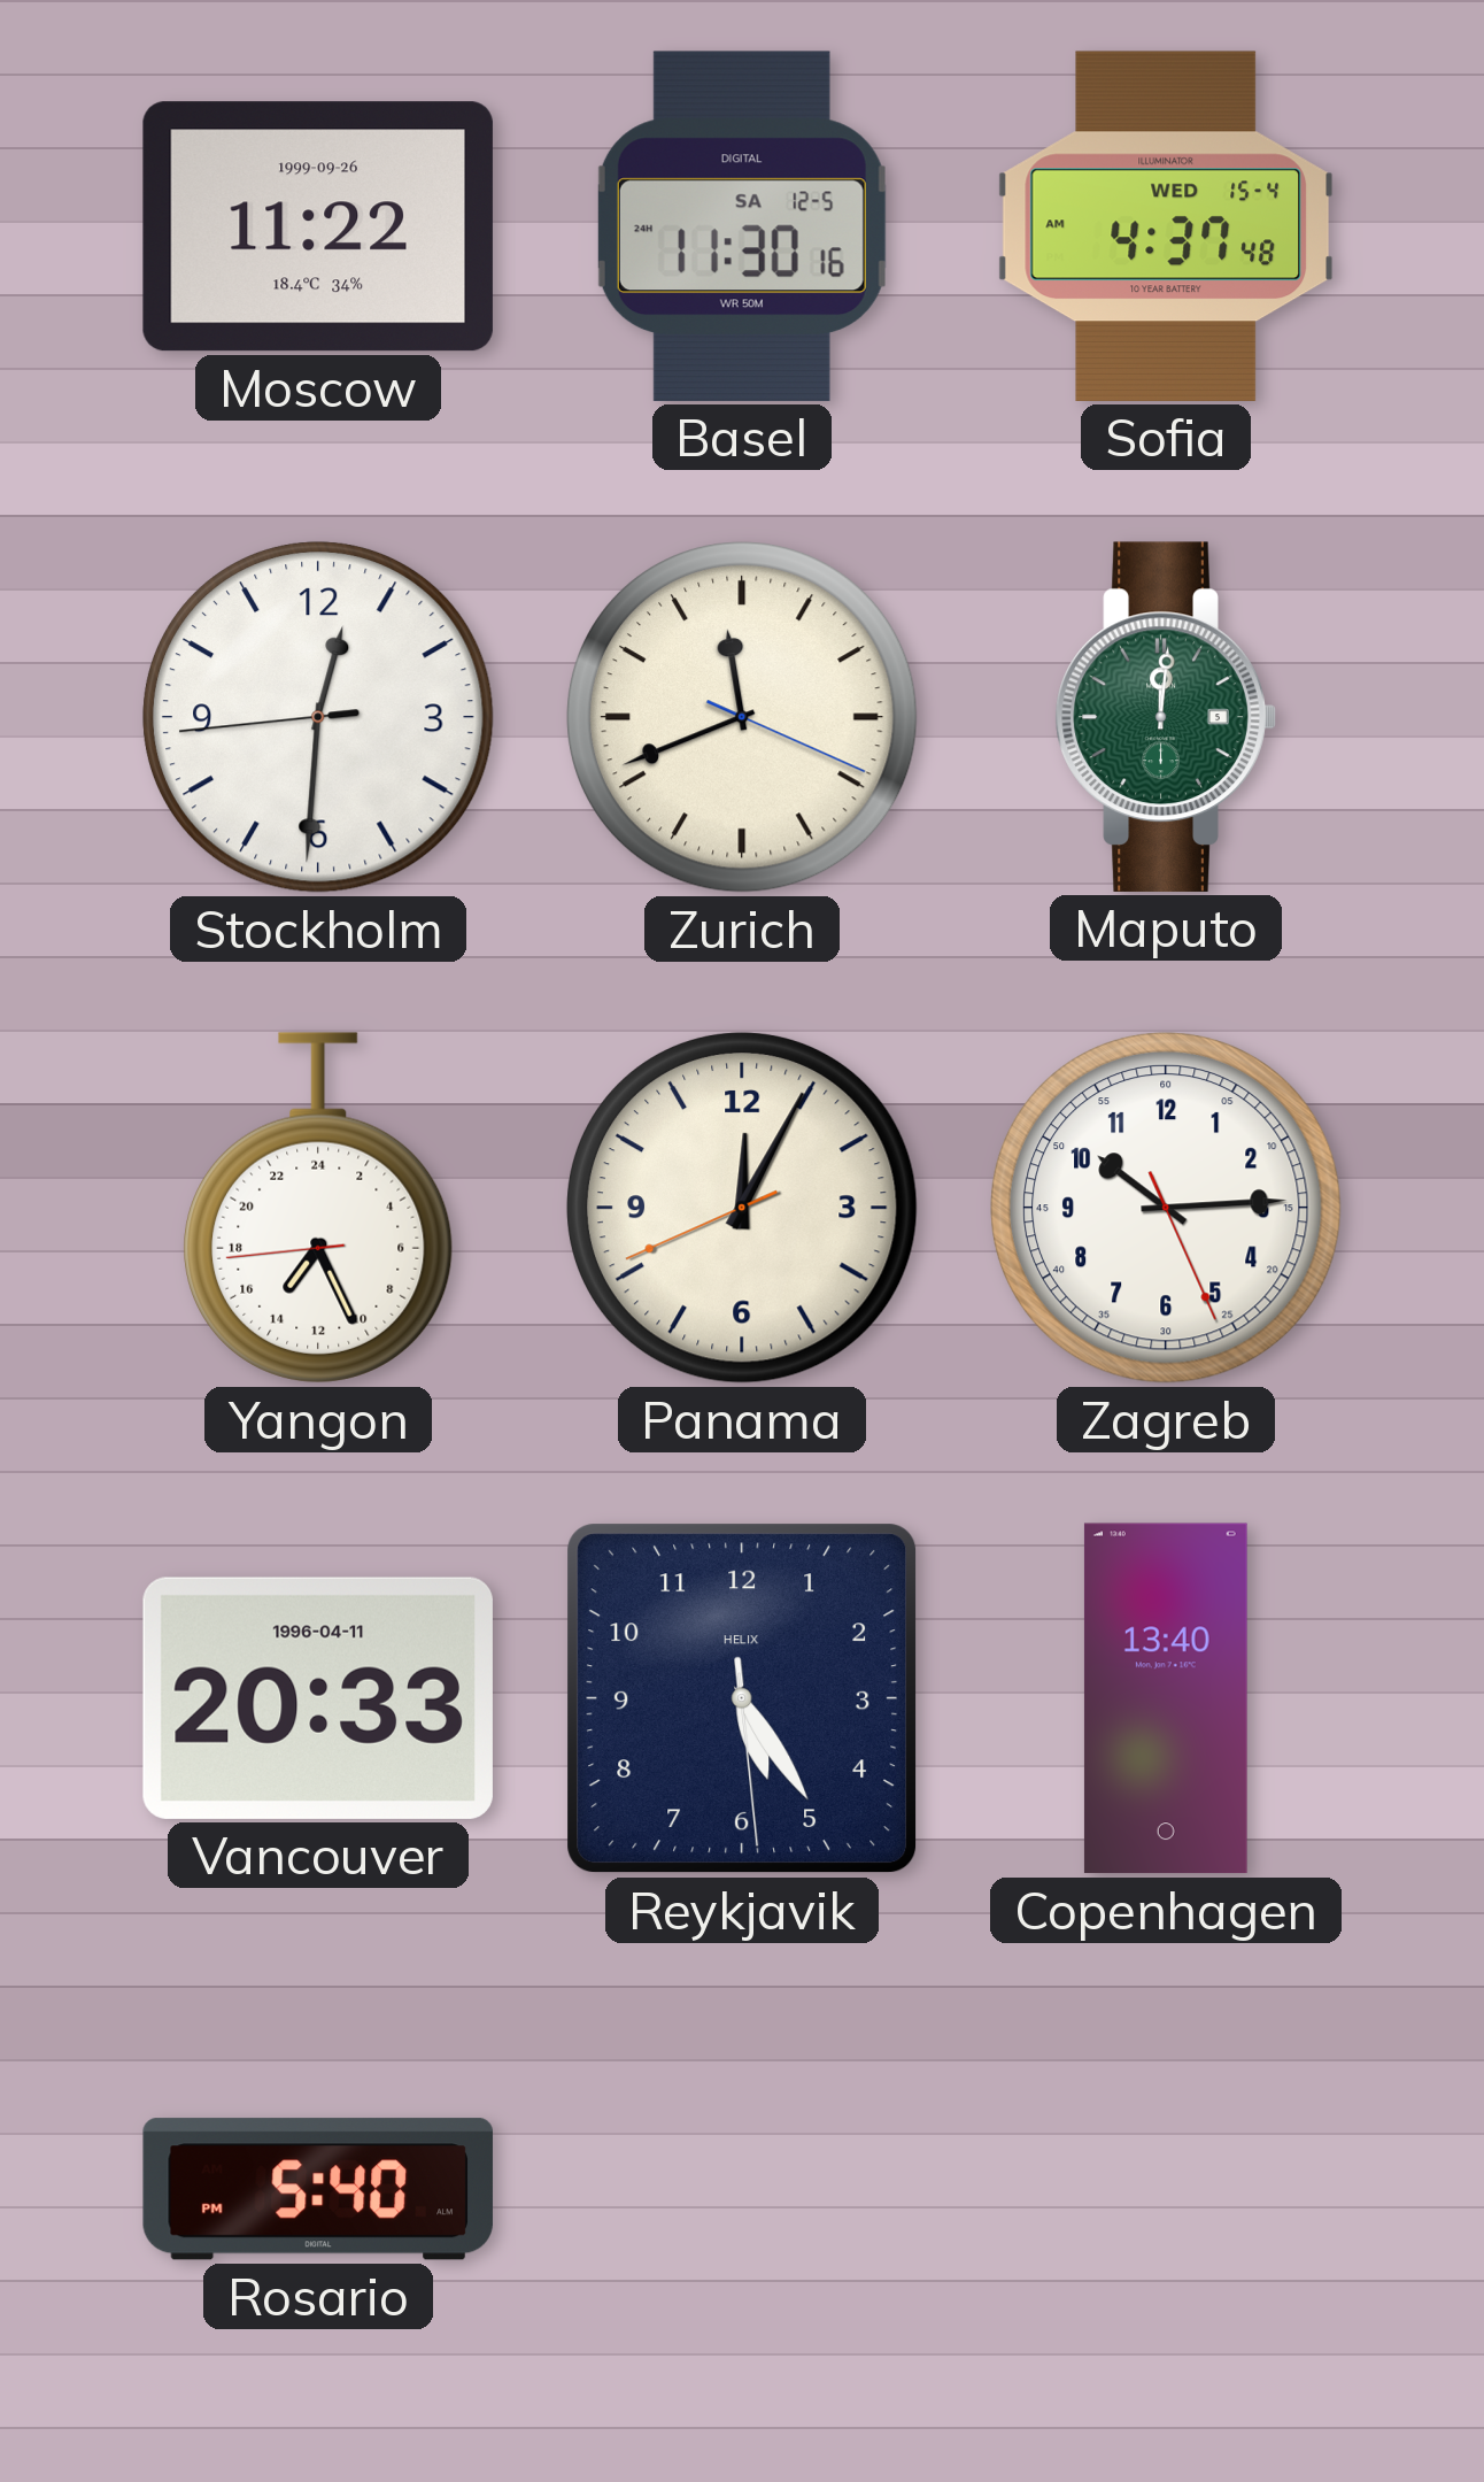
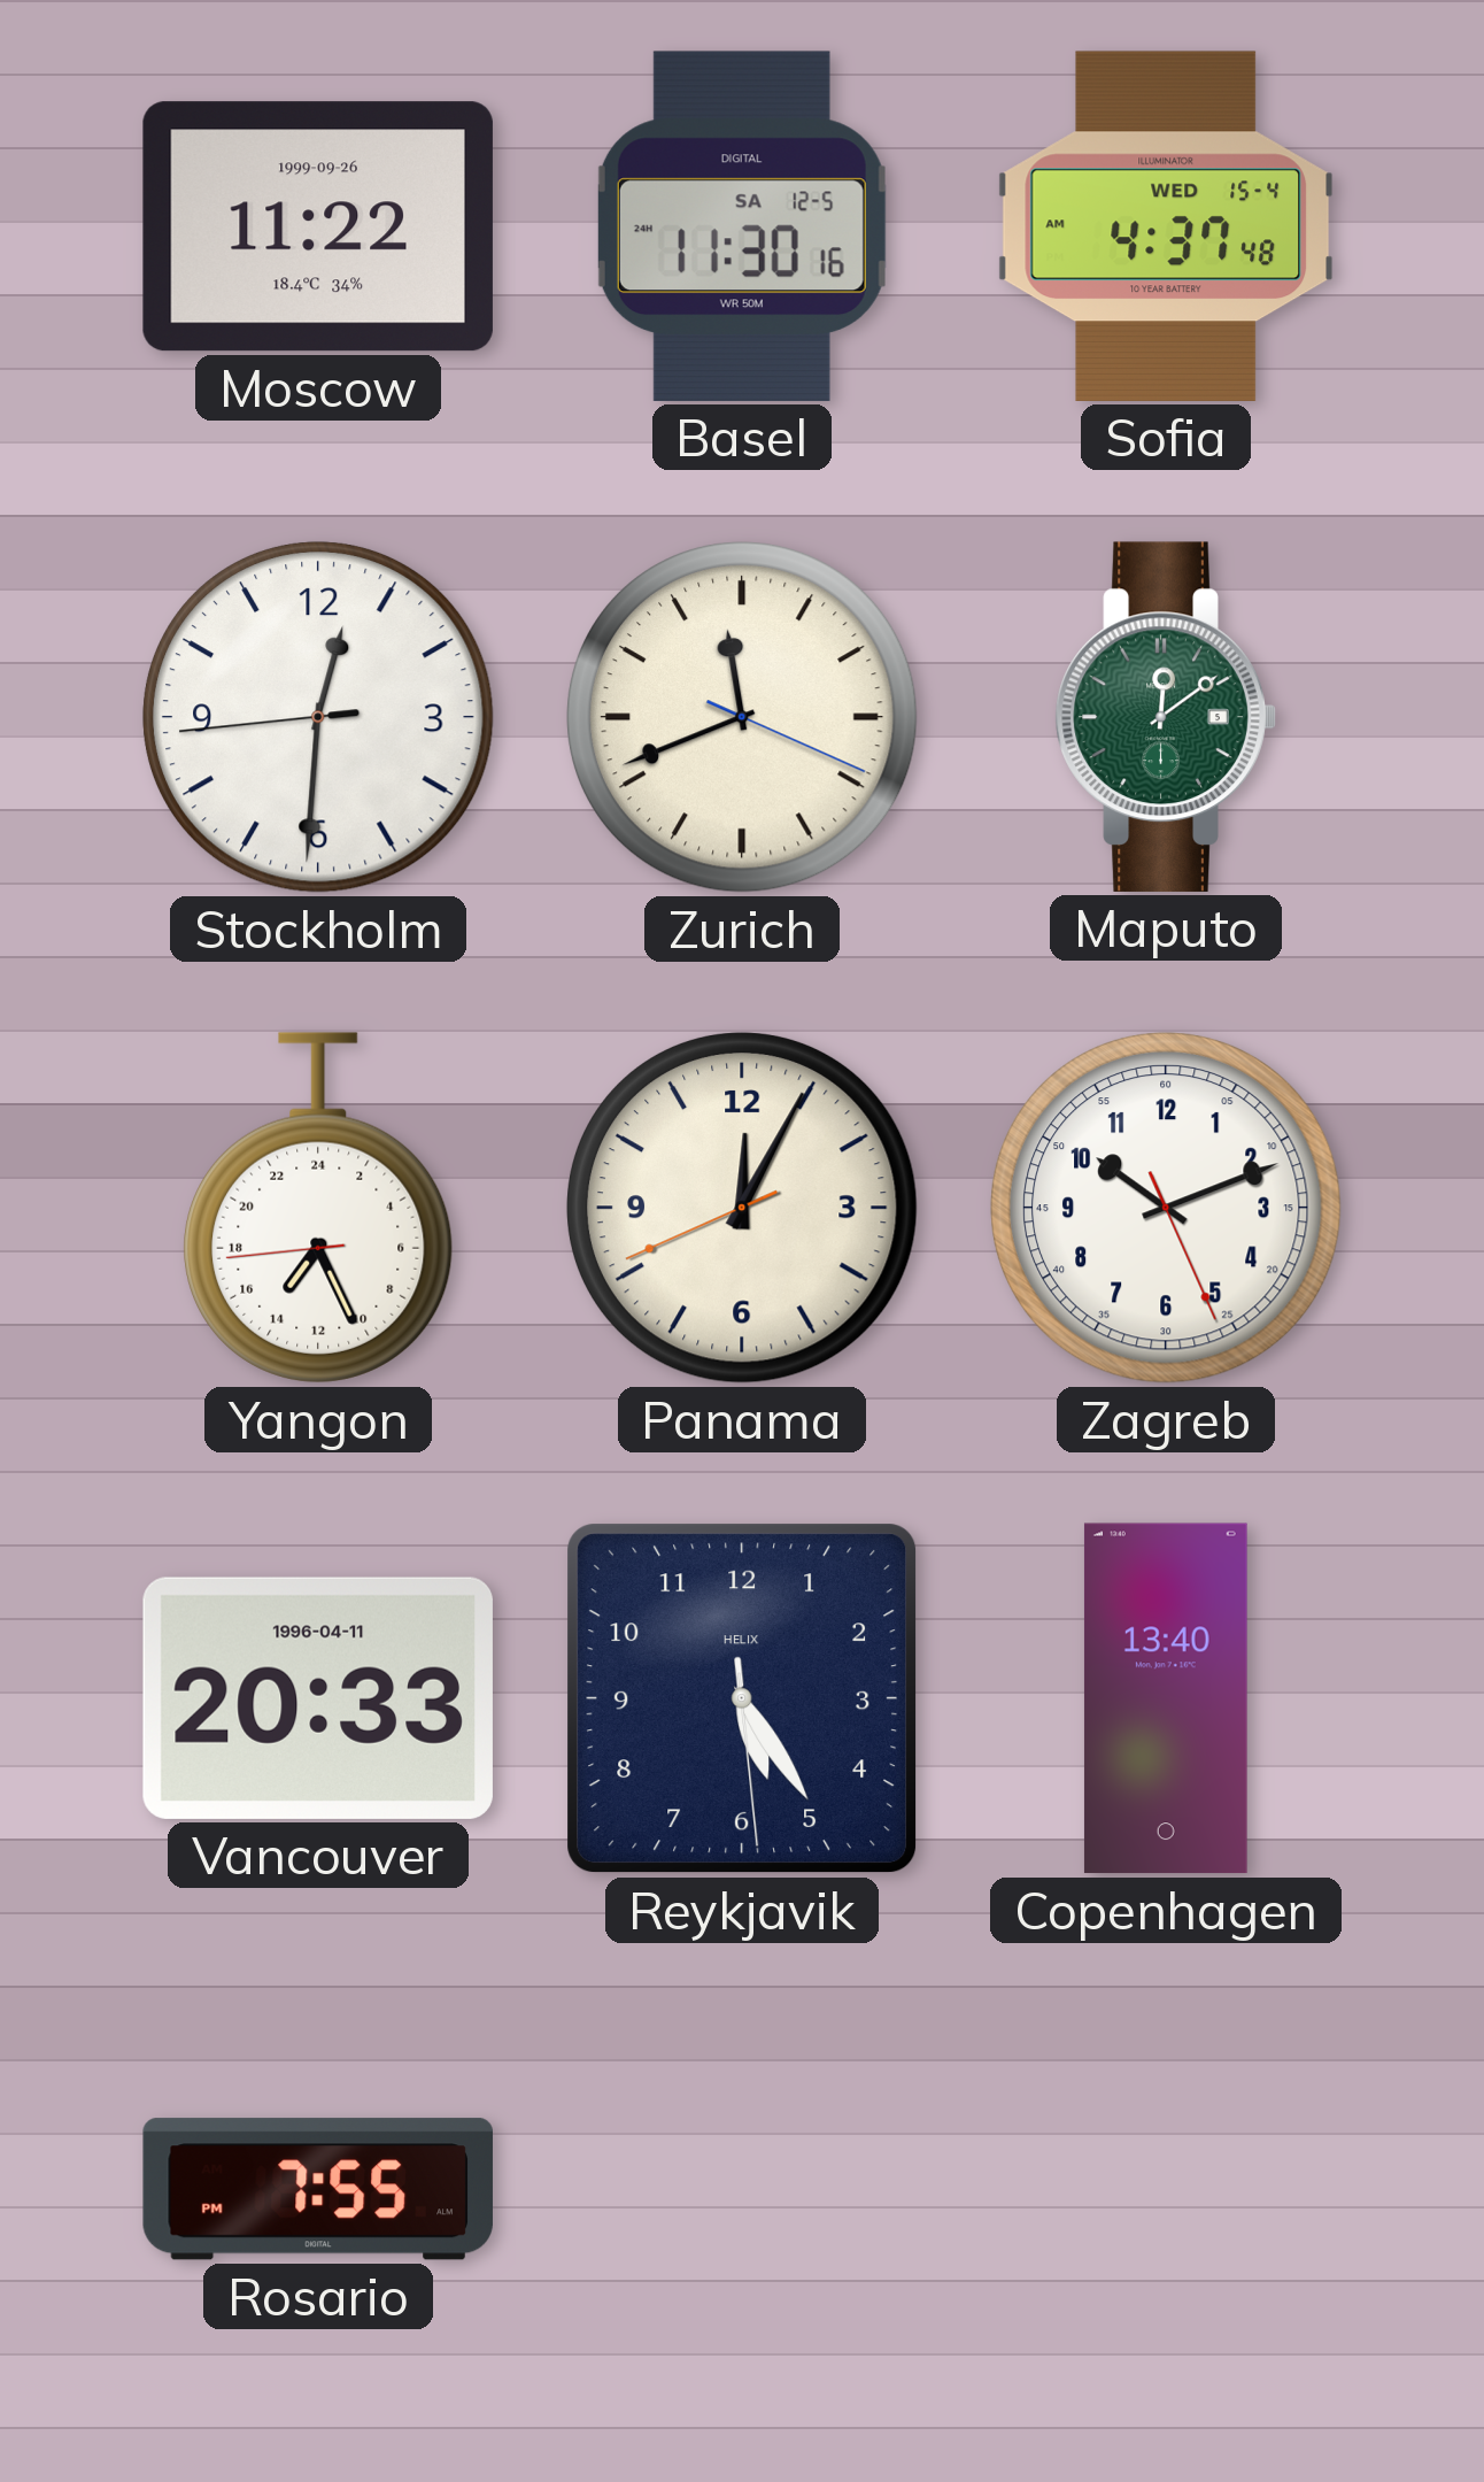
Maputo: 12:01 -> 12:09
Zagreb: 10:14 -> 10:11
Rosario: 5:40 -> 7:55
